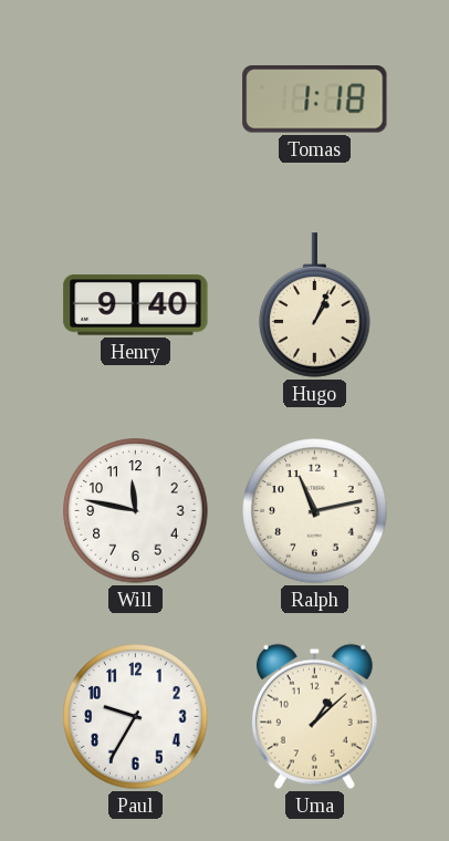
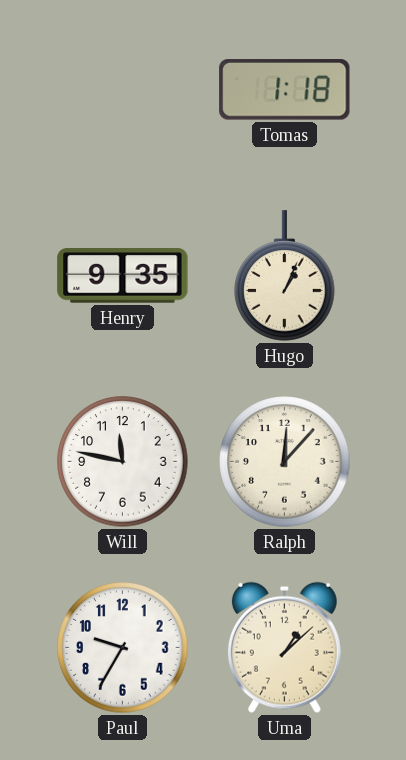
Henry: 9:40 -> 9:35
Ralph: 11:13 -> 12:07
